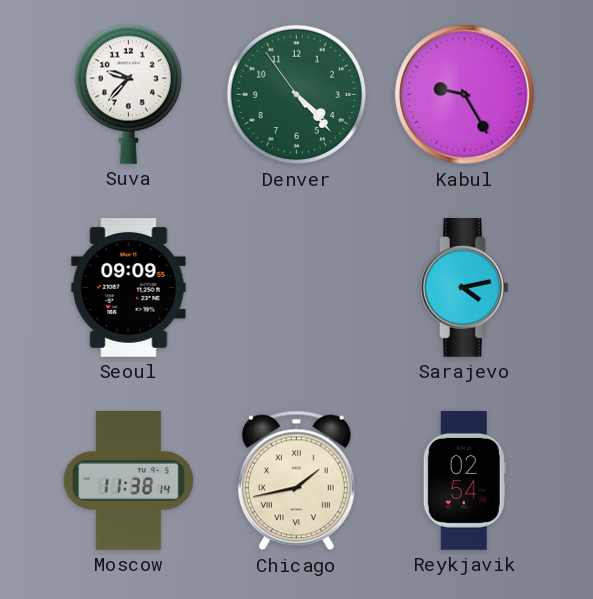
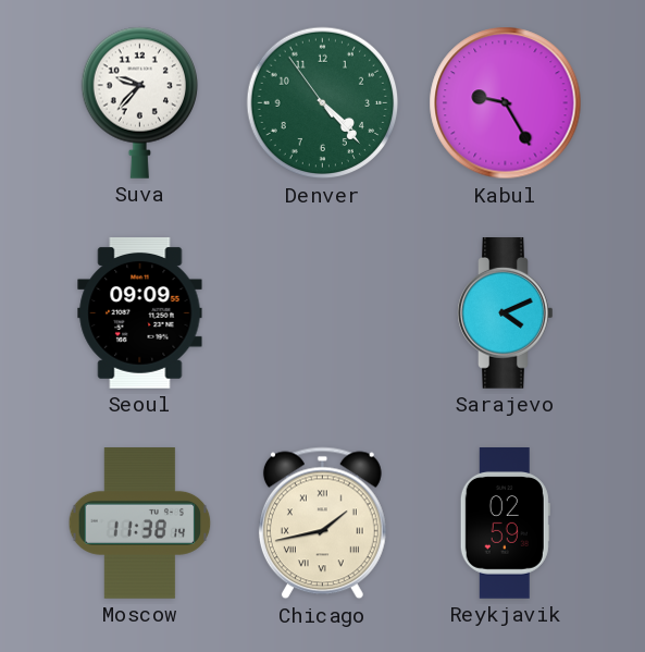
Sarajevo: 4:13 -> 4:11
Reykjavik: 02:54 -> 02:59
